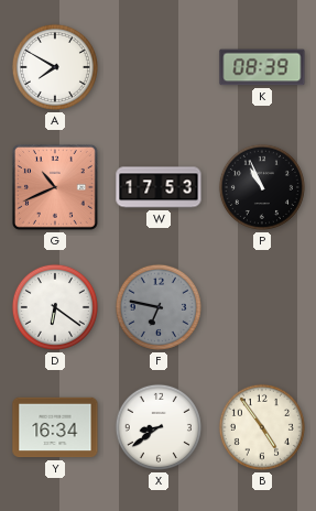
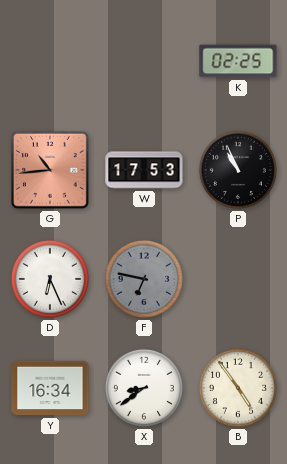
A: 7:50 -> none
K: 08:39 -> 02:25
G: 10:41 -> 10:44
D: 6:21 -> 6:26
